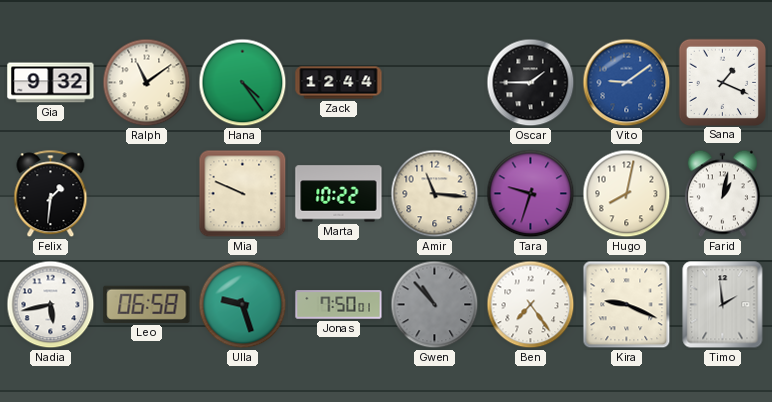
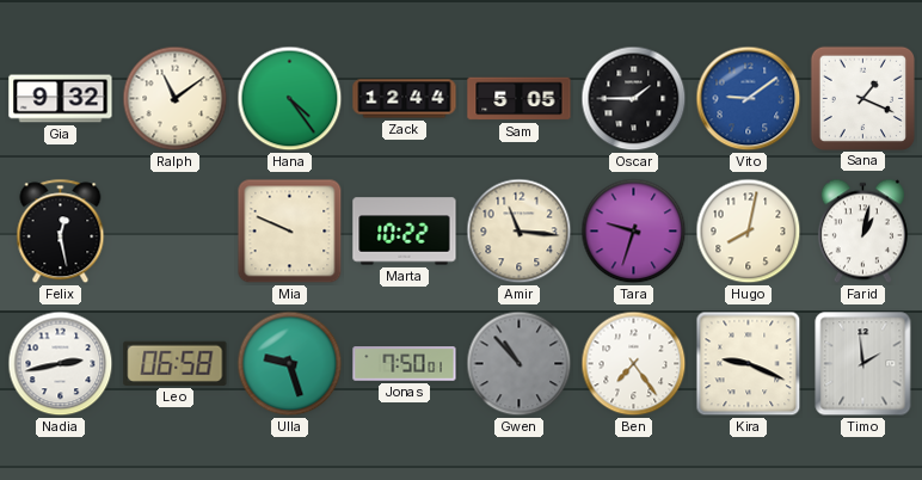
Sam: none -> 5:05
Felix: 1:31 -> 12:28
Nadia: 5:43 -> 2:43
